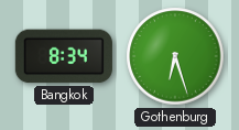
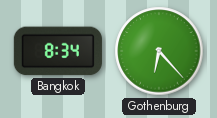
Gothenburg: 6:27 -> 6:23
